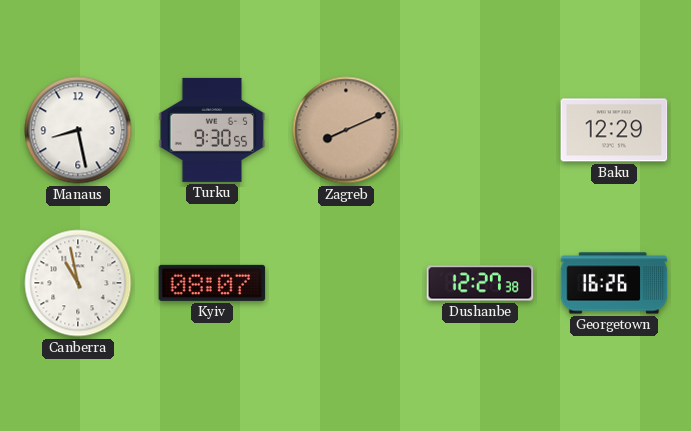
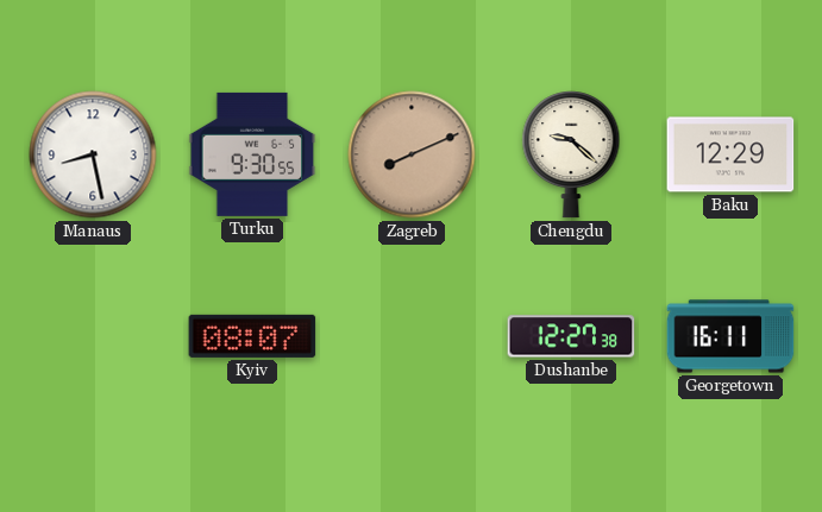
Chengdu: none -> 9:22
Canberra: 10:58 -> none
Georgetown: 16:26 -> 16:11
